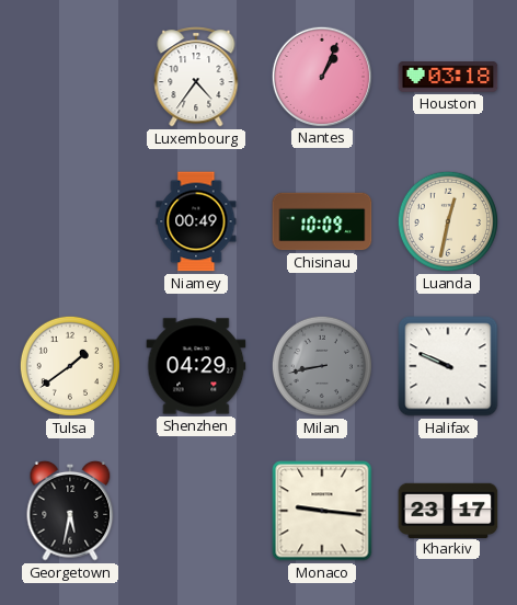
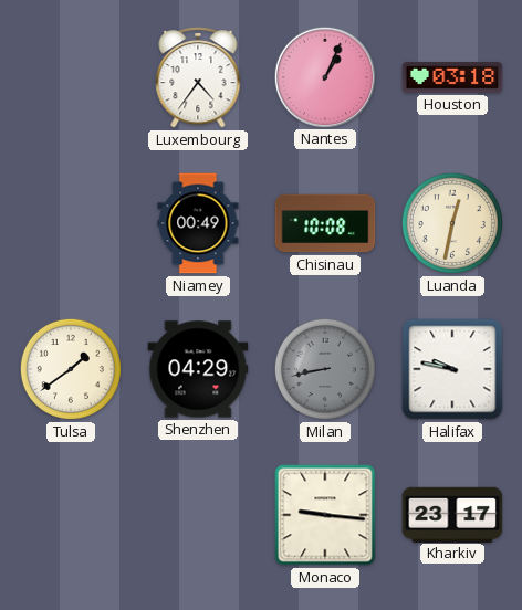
Chisinau: 10:09 -> 10:08
Halifax: 9:49 -> 9:47
Georgetown: 5:32 -> none
